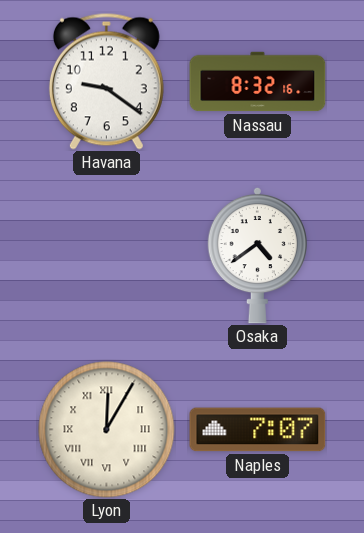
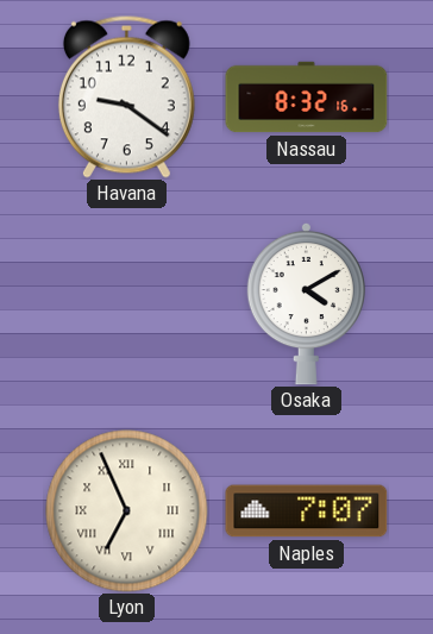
Osaka: 4:39 -> 4:10
Lyon: 12:05 -> 6:56
